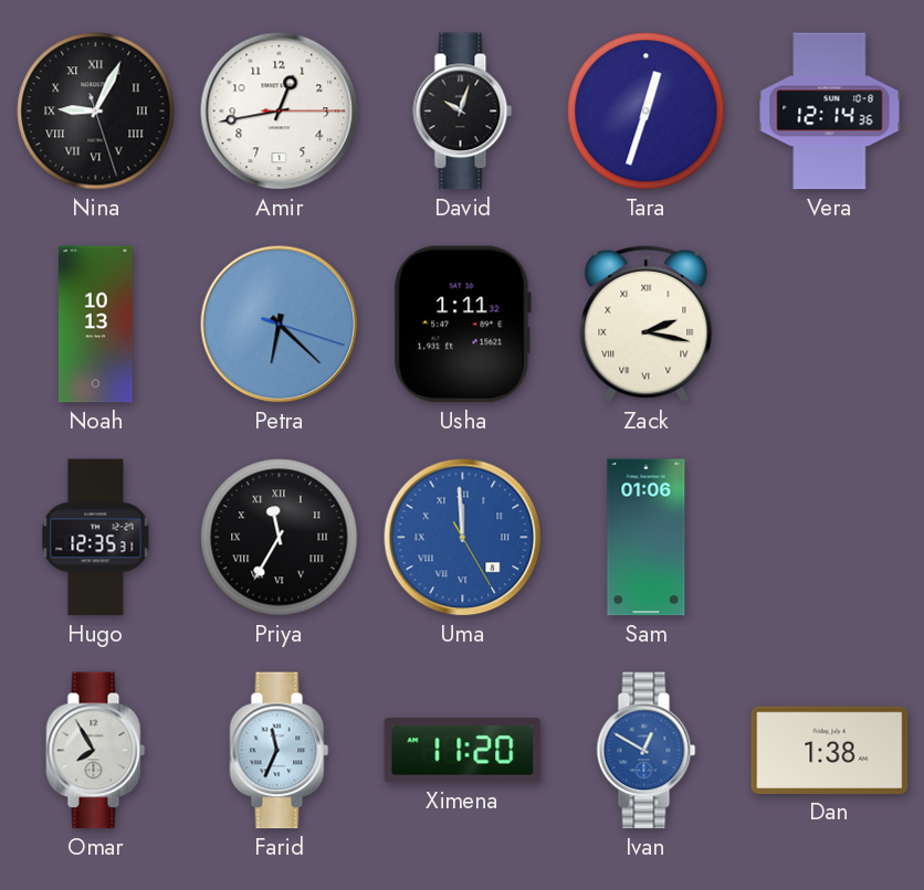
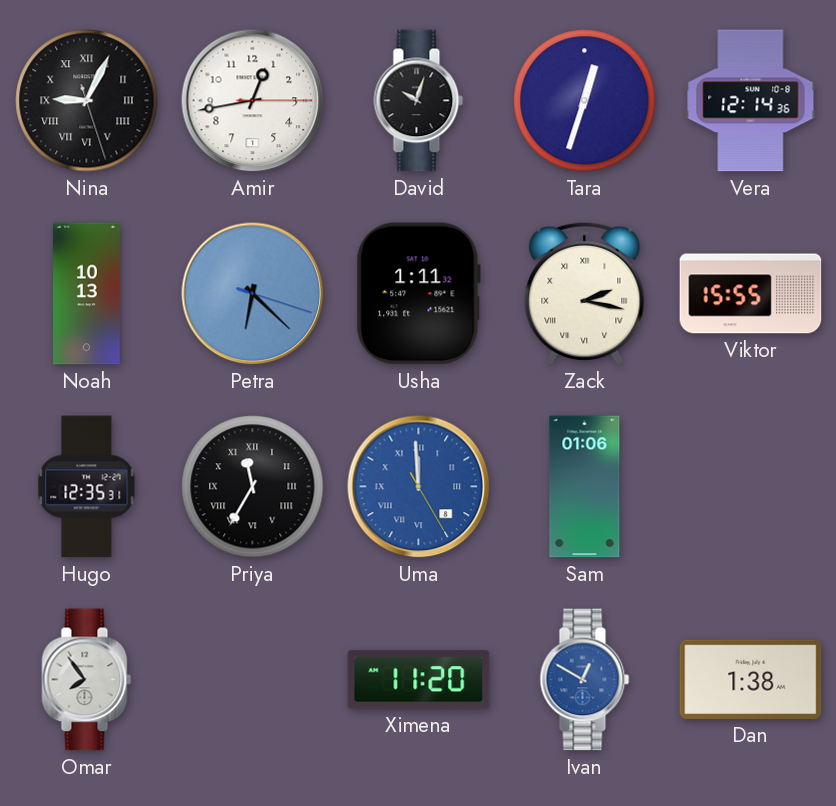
Viktor: none -> 15:55
Omar: 7:55 -> 7:54
Farid: 11:34 -> none
